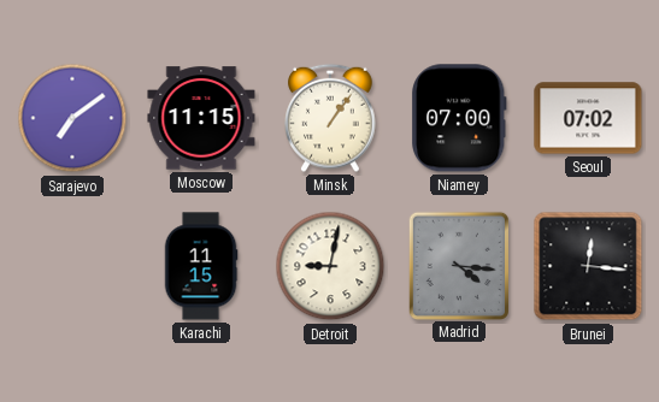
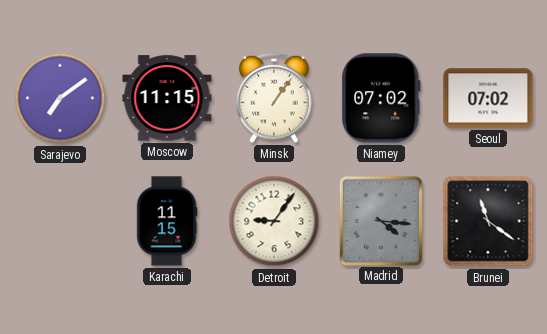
Niamey: 07:00 -> 07:02
Detroit: 9:02 -> 9:06
Brunei: 12:16 -> 11:21
